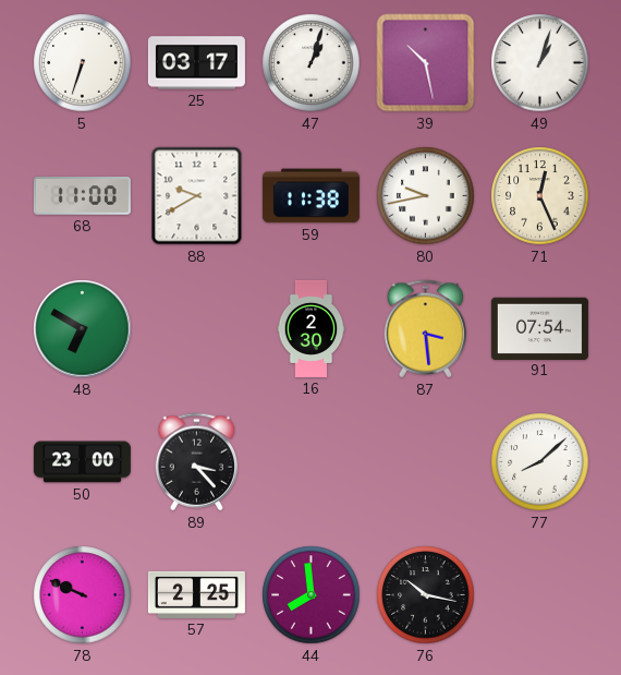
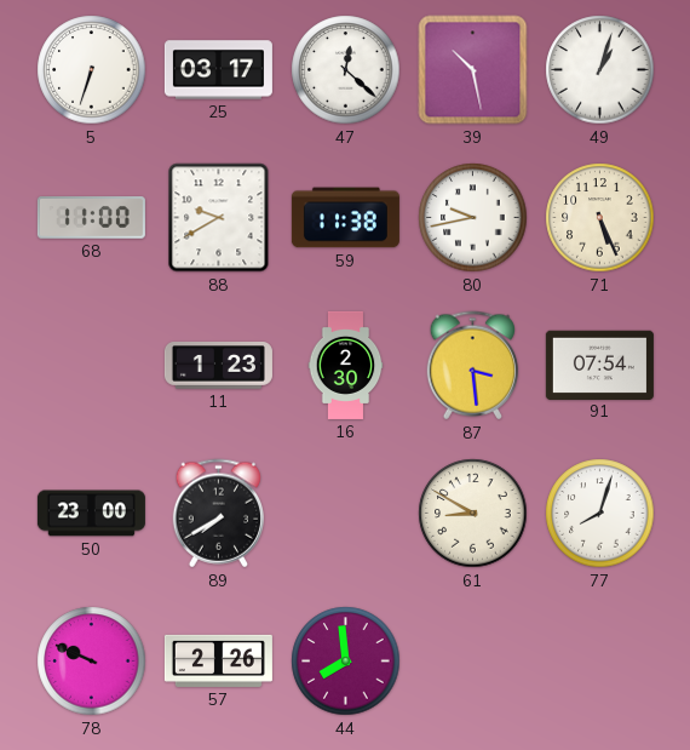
47: 1:03 -> 12:22
71: 12:26 -> 5:26
48: 6:50 -> none
11: none -> 1:23
89: 3:23 -> 7:40
61: none -> 8:50
77: 8:08 -> 8:03
57: 2:25 -> 2:26
76: 10:17 -> none
